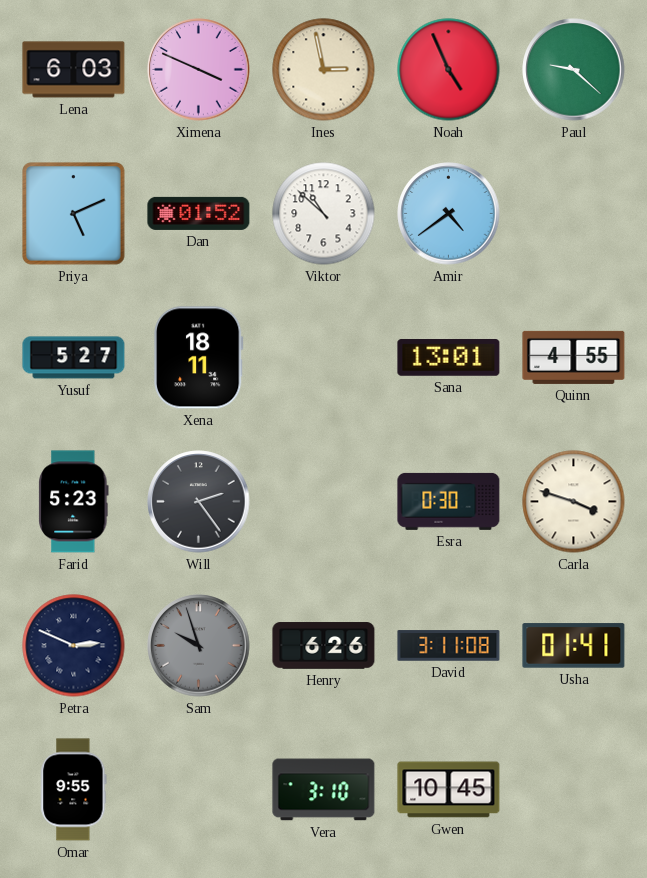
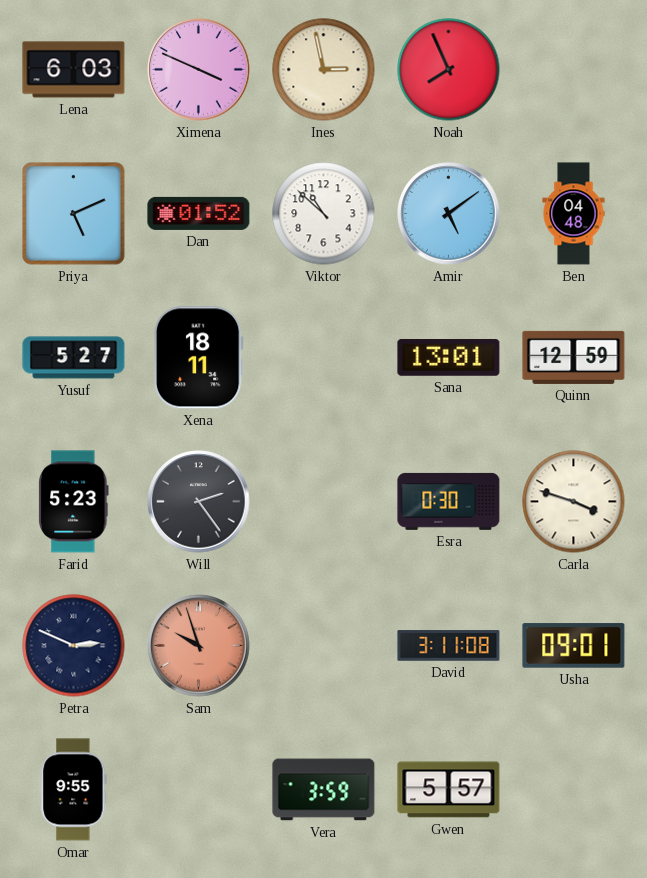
Noah: 4:56 -> 7:56
Paul: 9:22 -> none
Amir: 4:39 -> 5:09
Ben: none -> 04:48
Quinn: 4:55 -> 12:59
Sam dial: grey -> salmon
Henry: 6:26 -> none
Usha: 01:41 -> 09:01
Vera: 3:10 -> 3:59
Gwen: 10:45 -> 5:57
